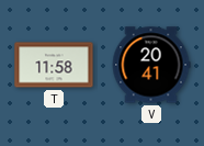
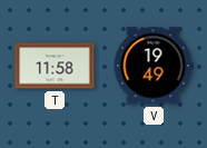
V: 20:41 -> 19:49
